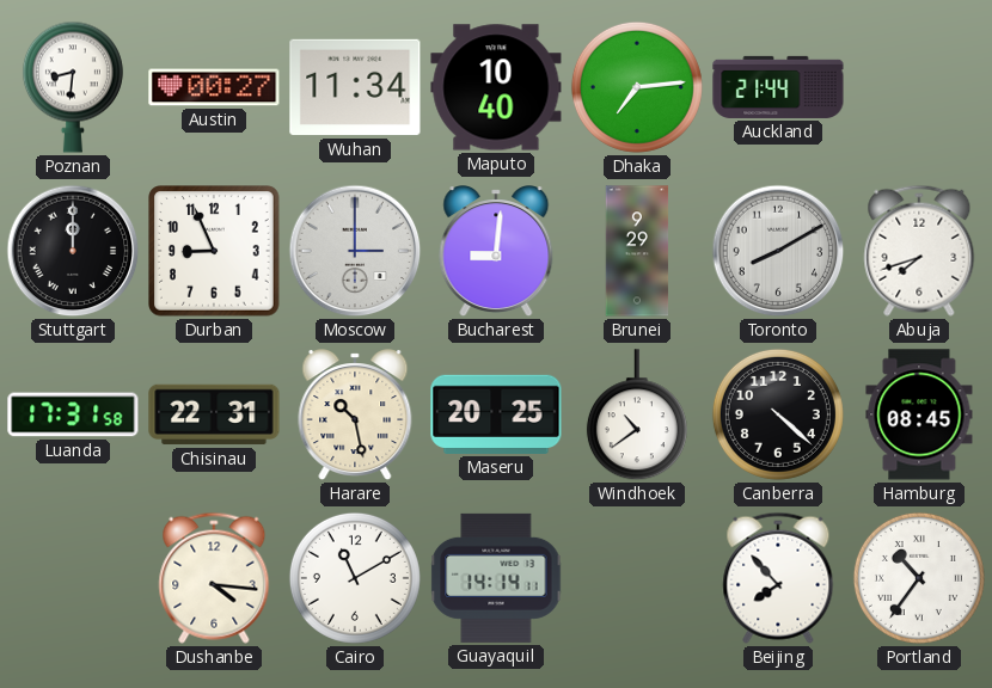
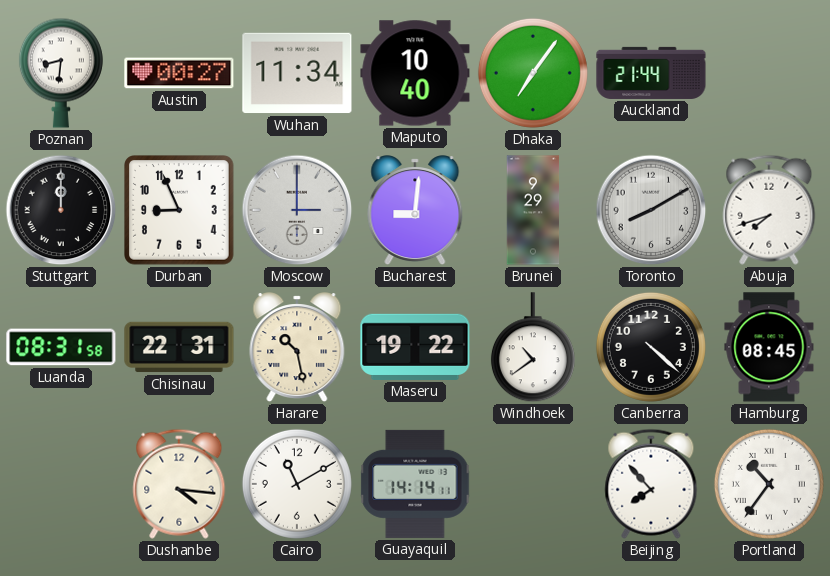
Dhaka: 7:14 -> 7:06
Luanda: 17:31 -> 08:31
Maseru: 20:25 -> 19:22
